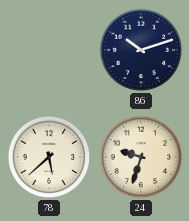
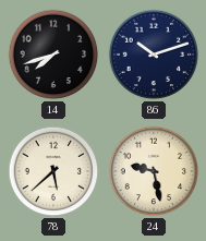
14: none -> 7:42
24: 9:33 -> 9:28
